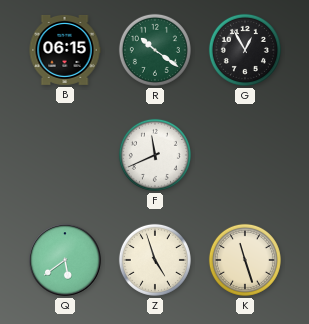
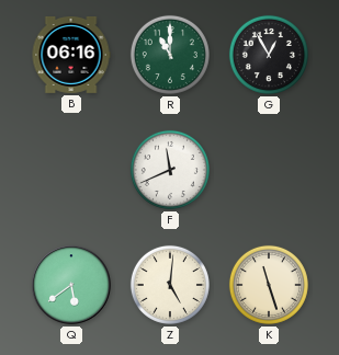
B: 06:15 -> 06:16
R: 10:21 -> 11:00
Z: 4:57 -> 5:01
